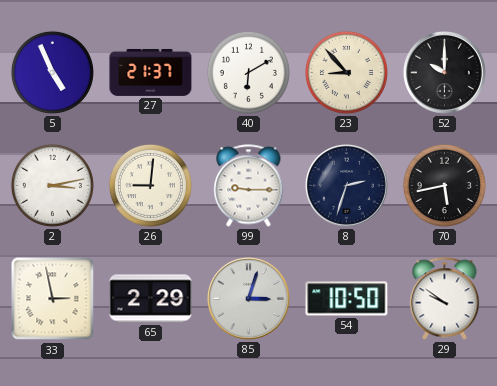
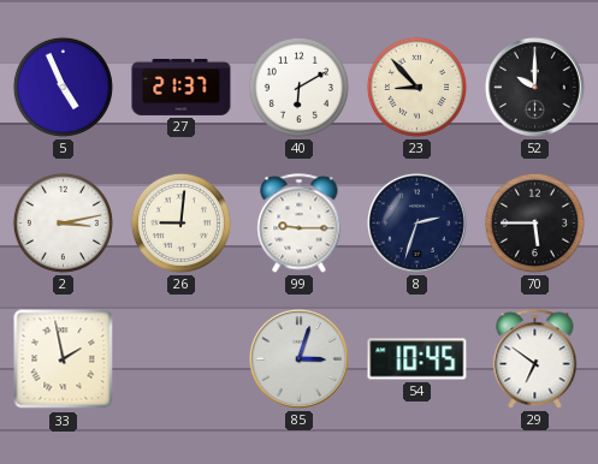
70: 5:43 -> 5:45
33: 2:58 -> 1:58
65: 2:29 -> none
54: 10:50 -> 10:45
29: 9:51 -> 6:51
